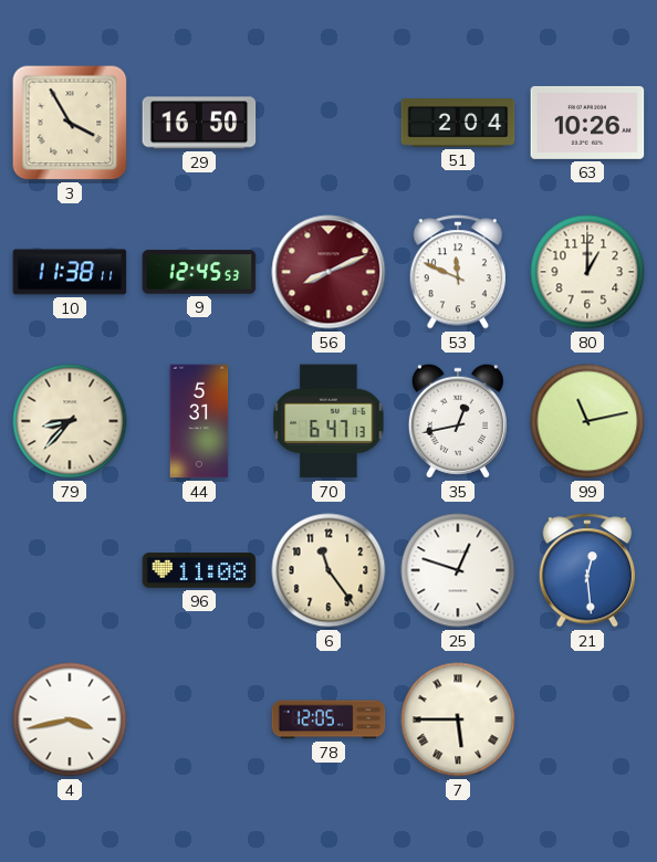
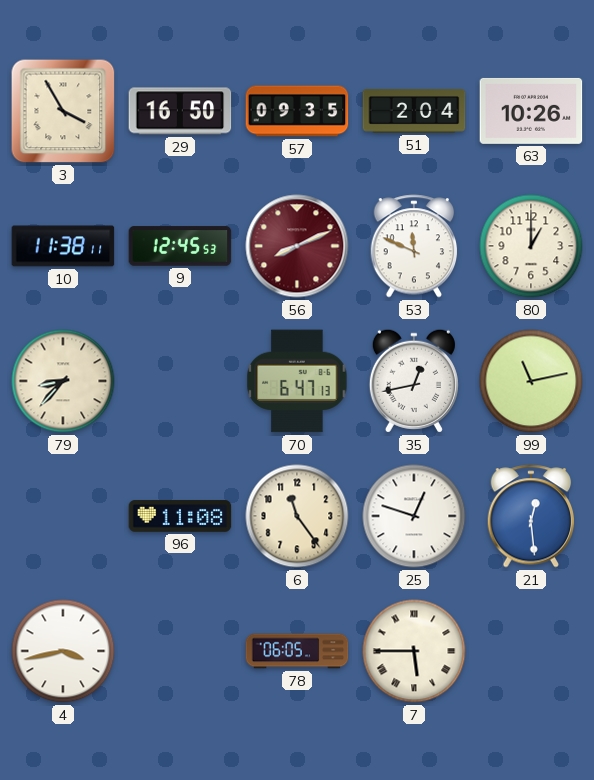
57: none -> 09:35
44: 5:31 -> none
78: 12:05 -> 06:05
